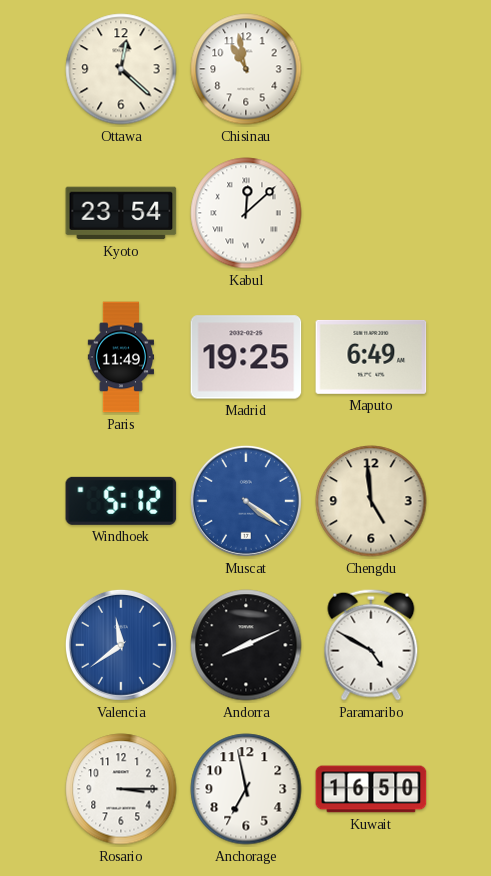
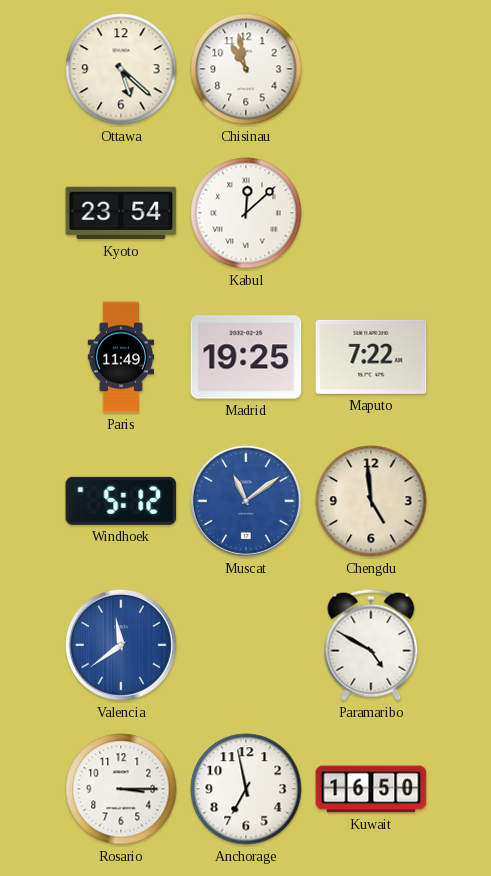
Ottawa: 12:22 -> 5:22
Maputo: 6:49 -> 7:22
Muscat: 4:21 -> 11:09
Andorra: 8:11 -> none
